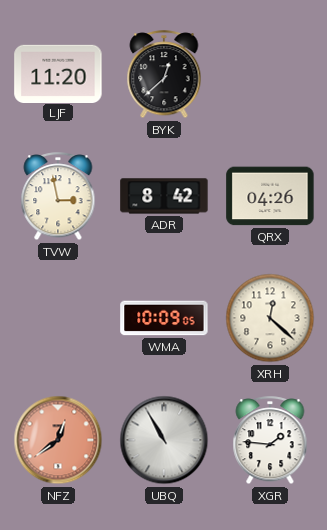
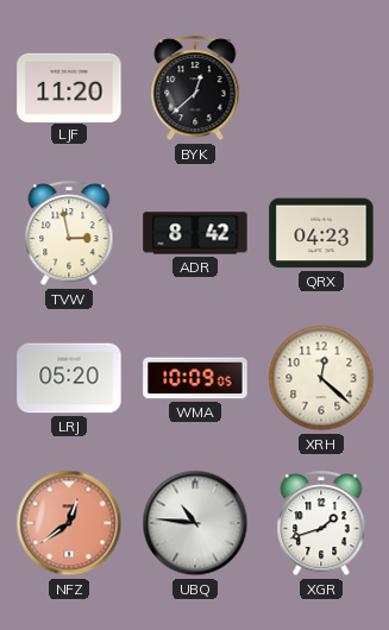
QRX: 04:26 -> 04:23
LRJ: none -> 05:20
UBQ: 10:55 -> 10:46
XGR: 1:46 -> 1:42
